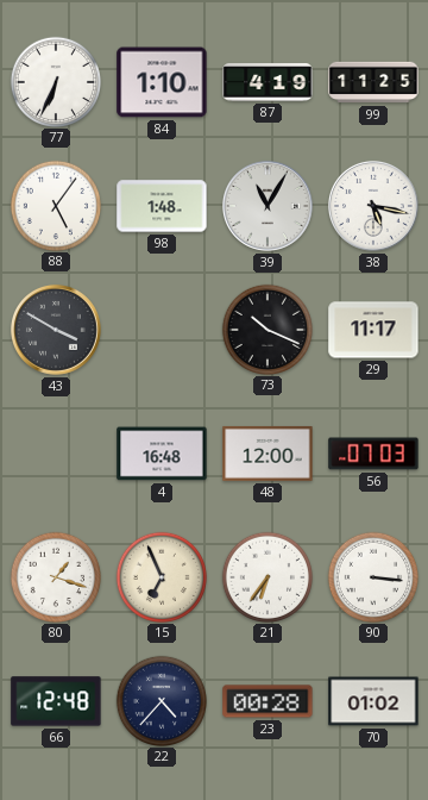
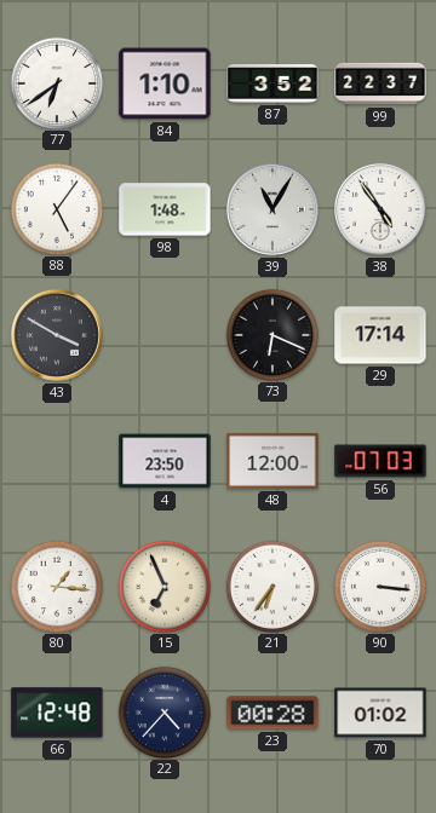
77: 6:34 -> 6:39
87: 4:19 -> 3:52
99: 11:25 -> 22:37
38: 5:17 -> 4:54
73: 10:19 -> 6:19
29: 11:17 -> 17:14
4: 16:48 -> 23:50
80: 1:18 -> 1:16
